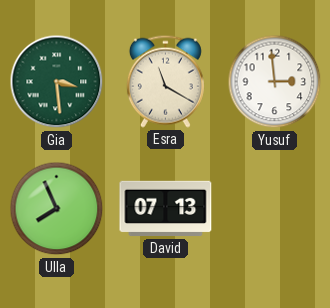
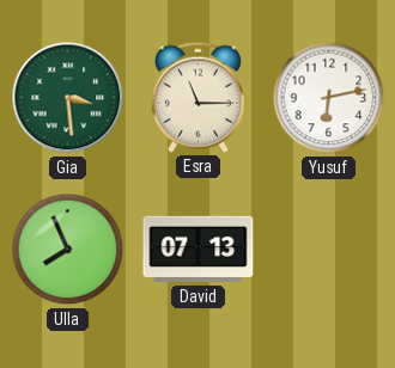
Esra: 11:20 -> 11:15
Yusuf: 2:59 -> 6:13
